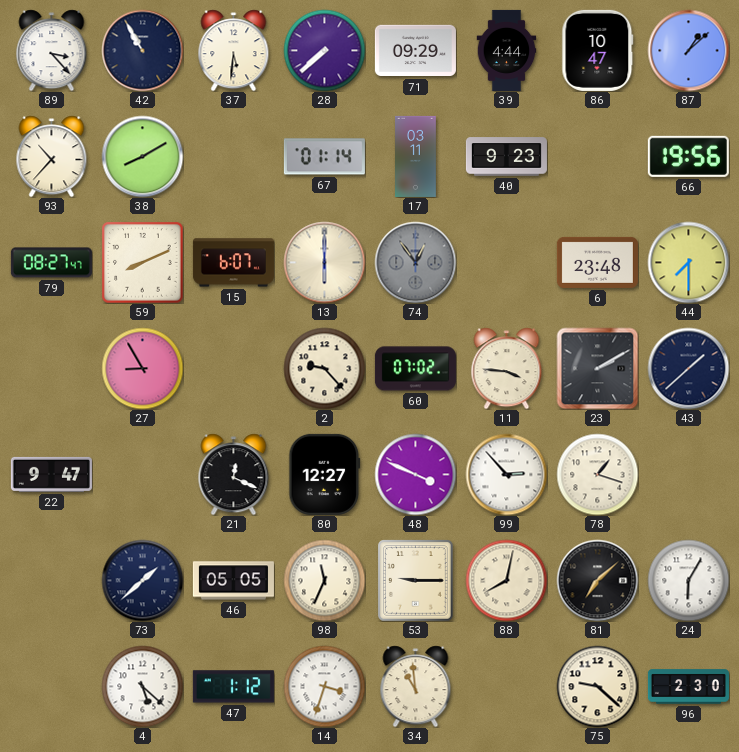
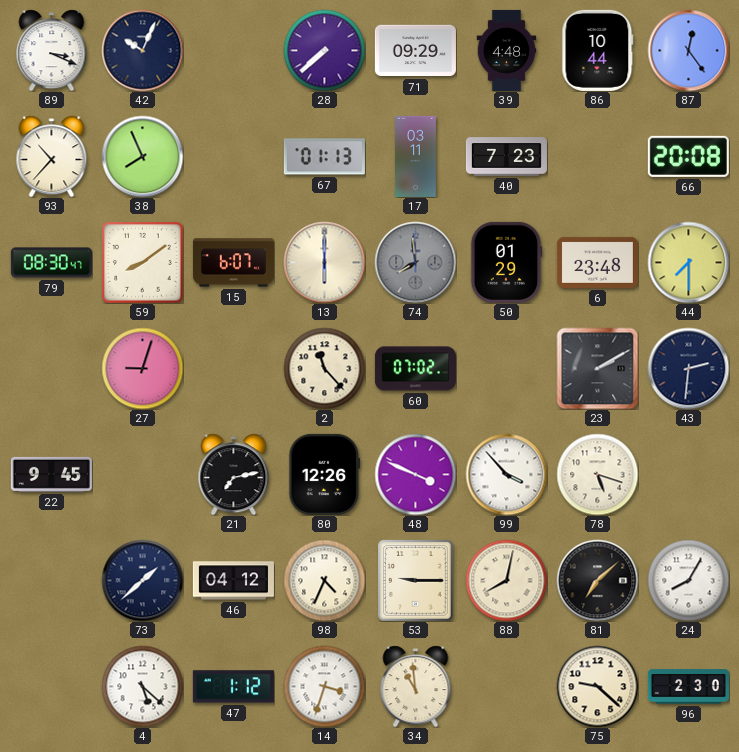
89: 3:23 -> 3:19
42: 10:55 -> 10:04
37: 5:31 -> none
39: 4:44 -> 4:48
86: 10:47 -> 10:44
87: 1:08 -> 12:24
38: 8:10 -> 7:56
67: 01:14 -> 01:13
40: 9:23 -> 7:23
66: 19:56 -> 20:08
79: 08:27 -> 08:30
59: 8:11 -> 8:09
74: 12:54 -> 7:59
50: none -> 01:29
27: 8:55 -> 9:03
2: 9:23 -> 11:23
11: 3:46 -> none
43: 1:38 -> 2:31
22: 9:47 -> 9:45
21: 12:19 -> 7:13
80: 12:27 -> 12:26
99: 2:53 -> 3:53
78: 1:18 -> 5:18
46: 05:05 -> 04:12
98: 11:34 -> 4:34
24: 6:05 -> 8:05
